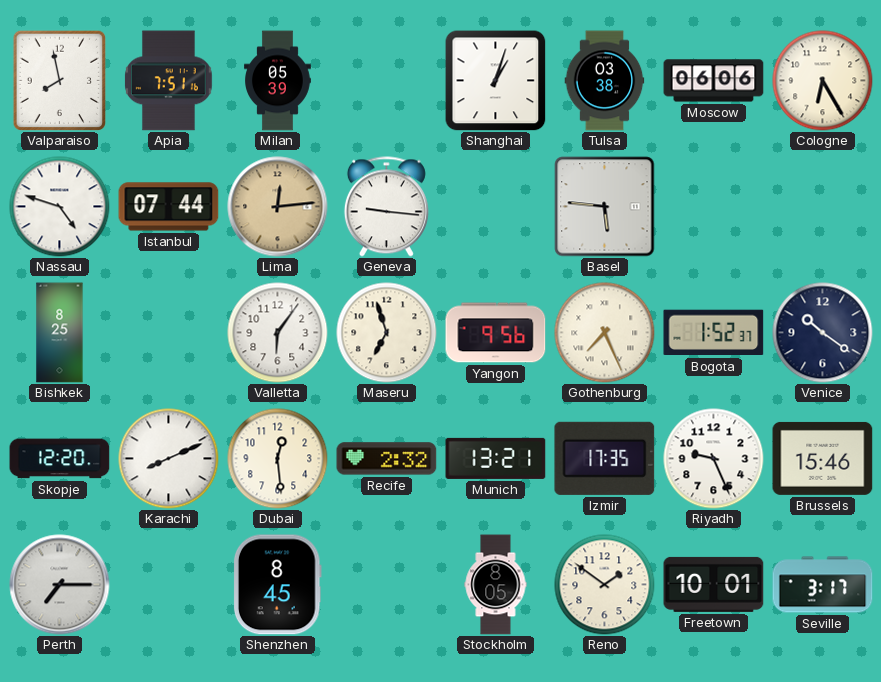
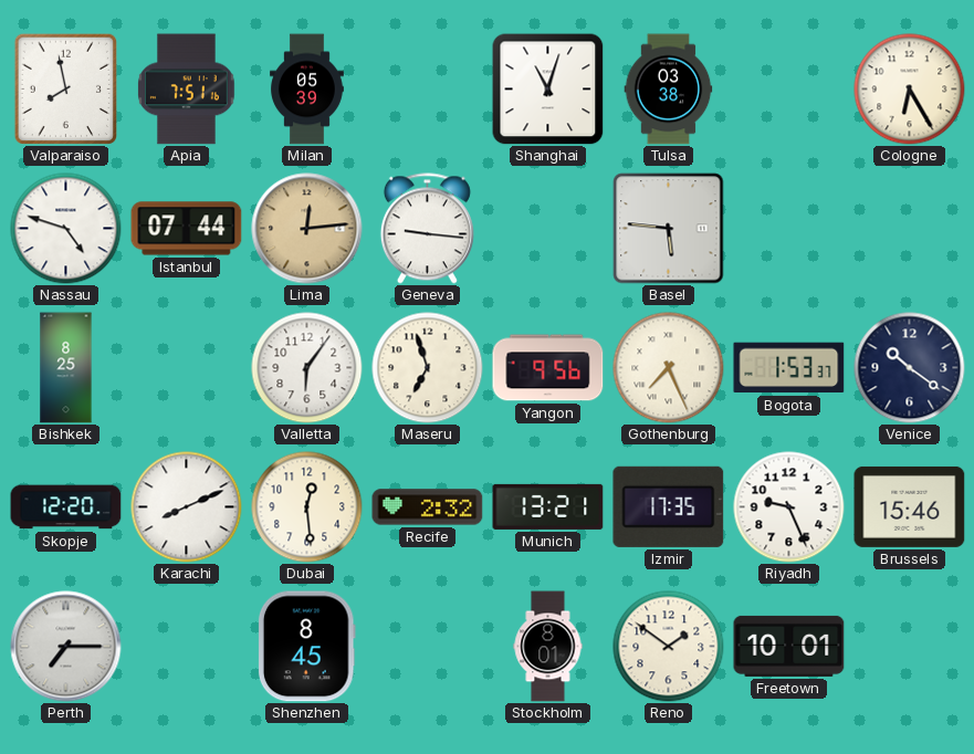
Shanghai: 1:03 -> 11:03
Moscow: 06:06 -> none
Bogota: 1:52 -> 1:53
Stockholm: 8:05 -> 8:01
Seville: 3:17 -> none
